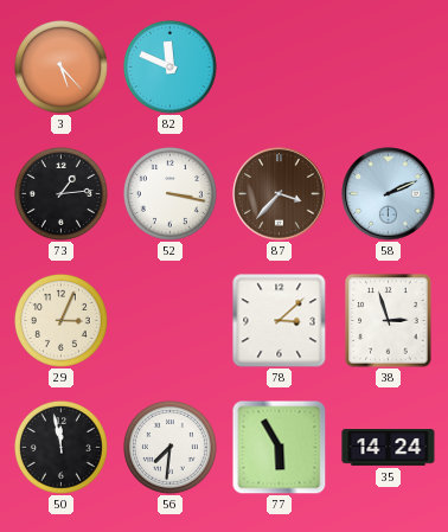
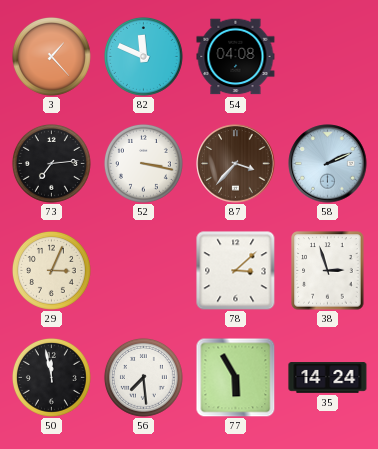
3: 5:23 -> 1:23
54: none -> 04:08
73: 1:14 -> 7:14
56: 7:31 -> 7:29
